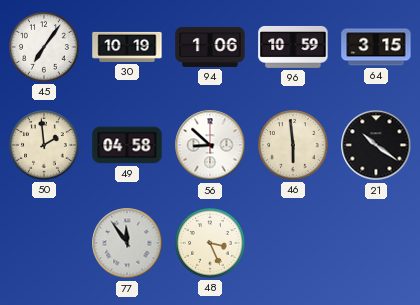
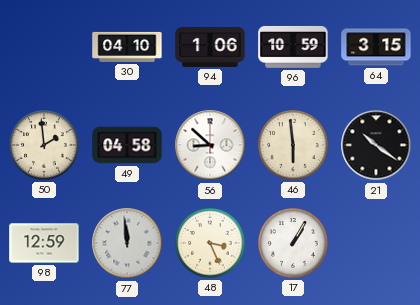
45: 7:06 -> none
30: 10:19 -> 04:10
98: none -> 12:59
77: 11:54 -> 11:59
17: none -> 1:05
